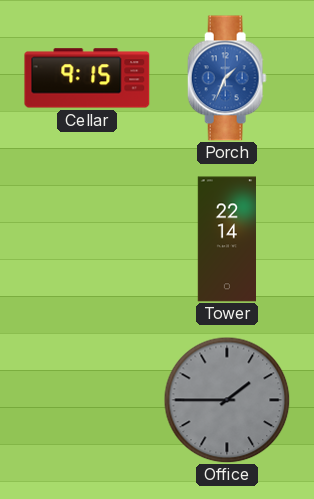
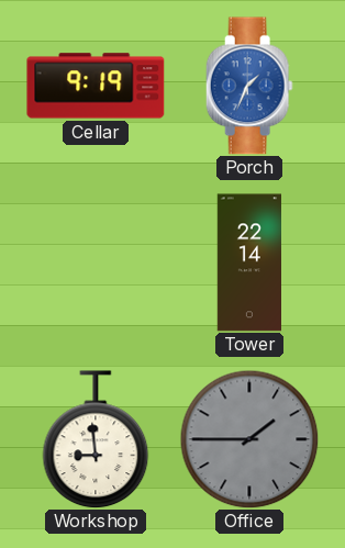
Cellar: 9:15 -> 9:19
Workshop: none -> 8:59
